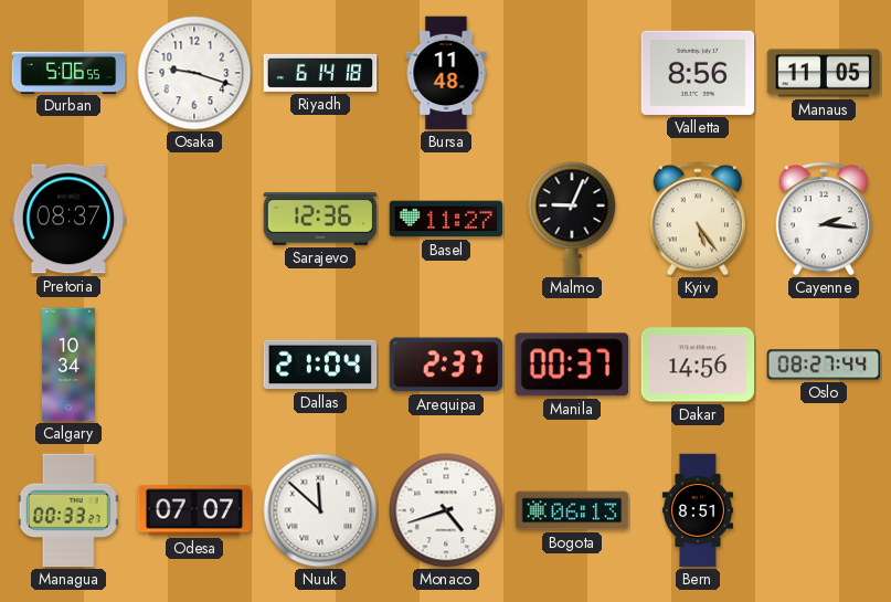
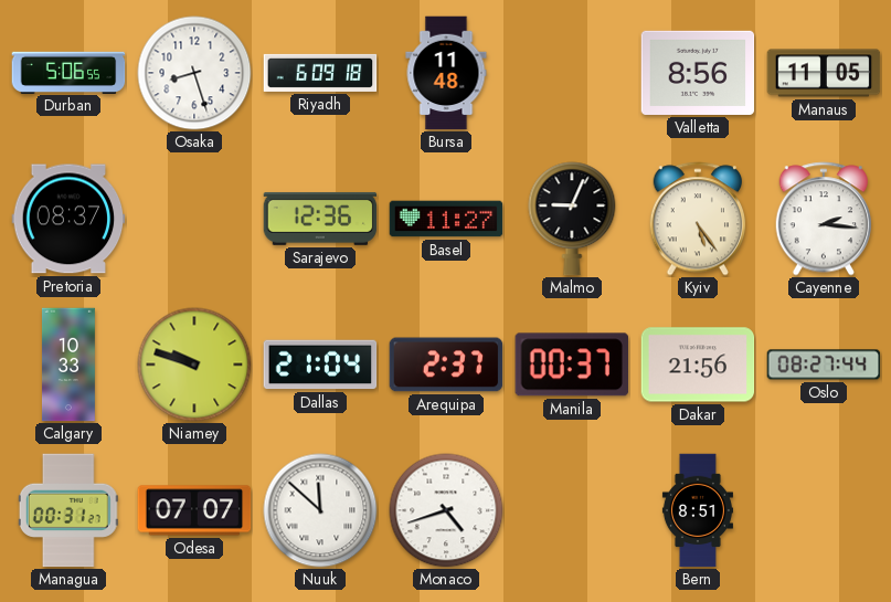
Osaka: 9:18 -> 8:27
Riyadh: 6:14 -> 6:09
Calgary: 10:34 -> 10:33
Niamey: none -> 9:48
Dakar: 14:56 -> 21:56
Managua: 00:33 -> 00:31
Bogota: 06:13 -> none
